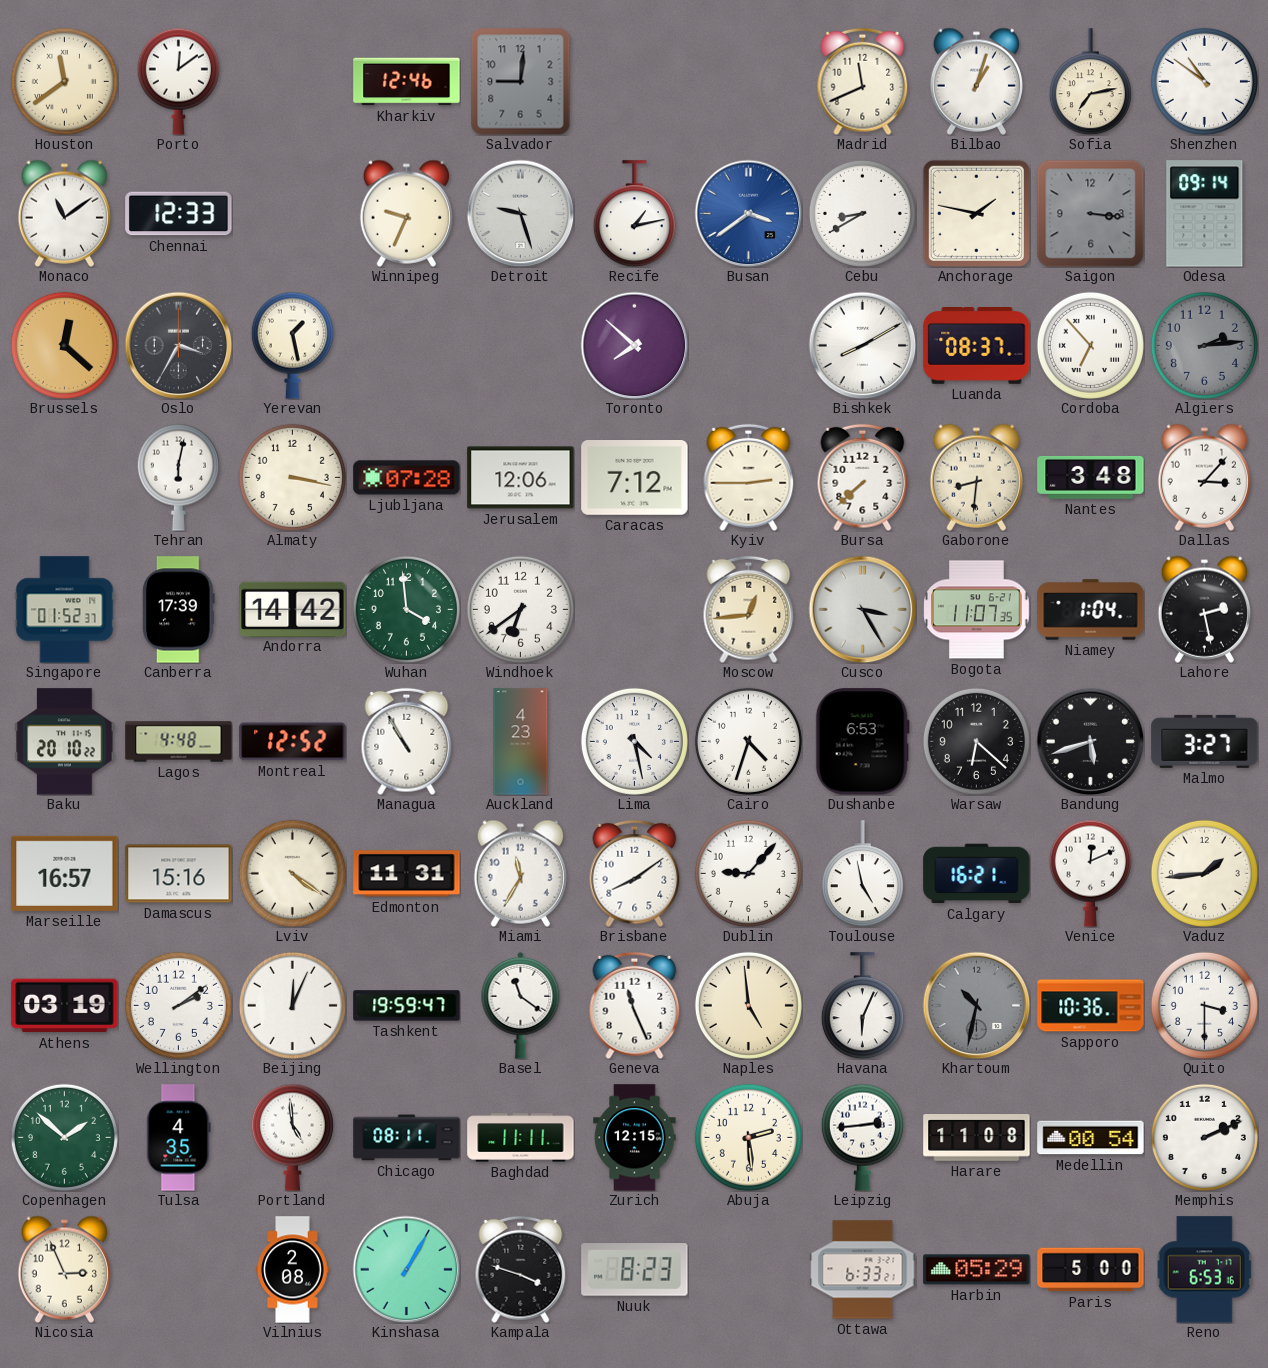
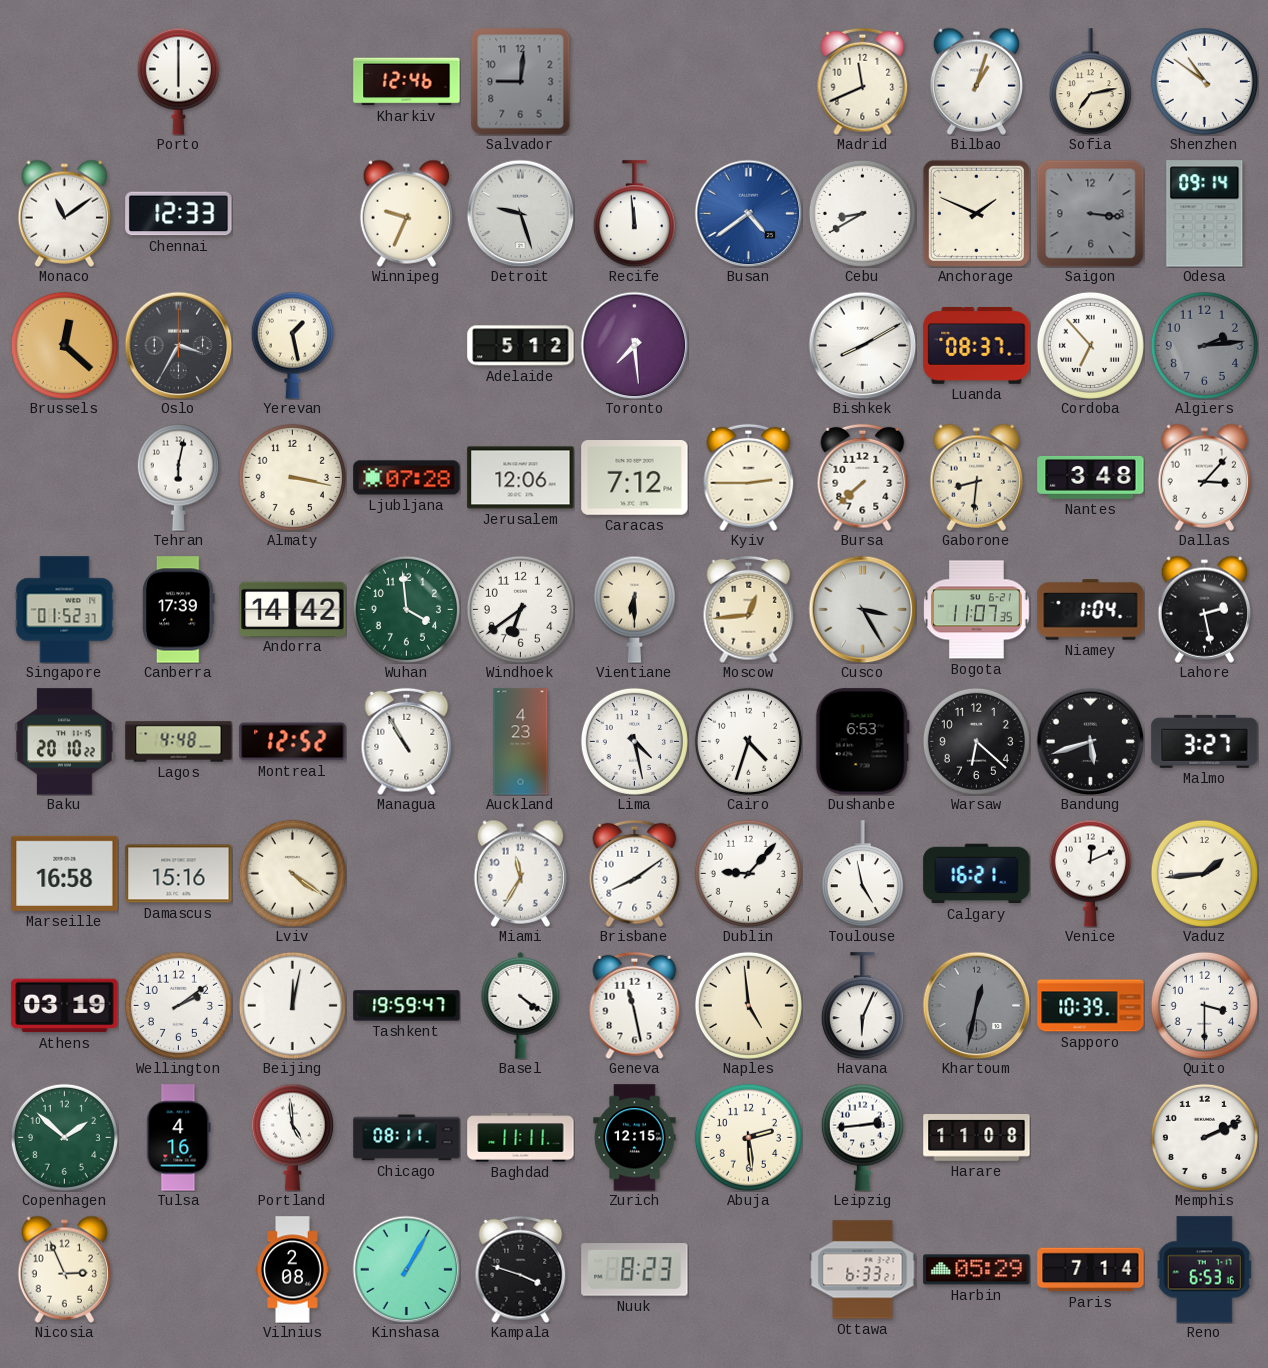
Houston: 11:39 -> none
Porto: 12:09 -> 6:00
Recife: 1:13 -> 11:59
Busan: 3:39 -> 4:39
Anchorage: 1:47 -> 1:49
Adelaide: none -> 5:12
Toronto: 7:52 -> 7:29
Vientiane: none -> 6:30
Marseille: 16:57 -> 16:58
Edmonton: 11:31 -> none
Beijing: 12:04 -> 12:02
Basel: 11:21 -> 4:21
Geneva: 11:26 -> 11:28
Khartoum: 10:32 -> 12:32
Sapporo: 10:36 -> 10:39
Tulsa: 4:35 -> 4:16
Medellin: 00:54 -> none
Paris: 5:00 -> 7:14
